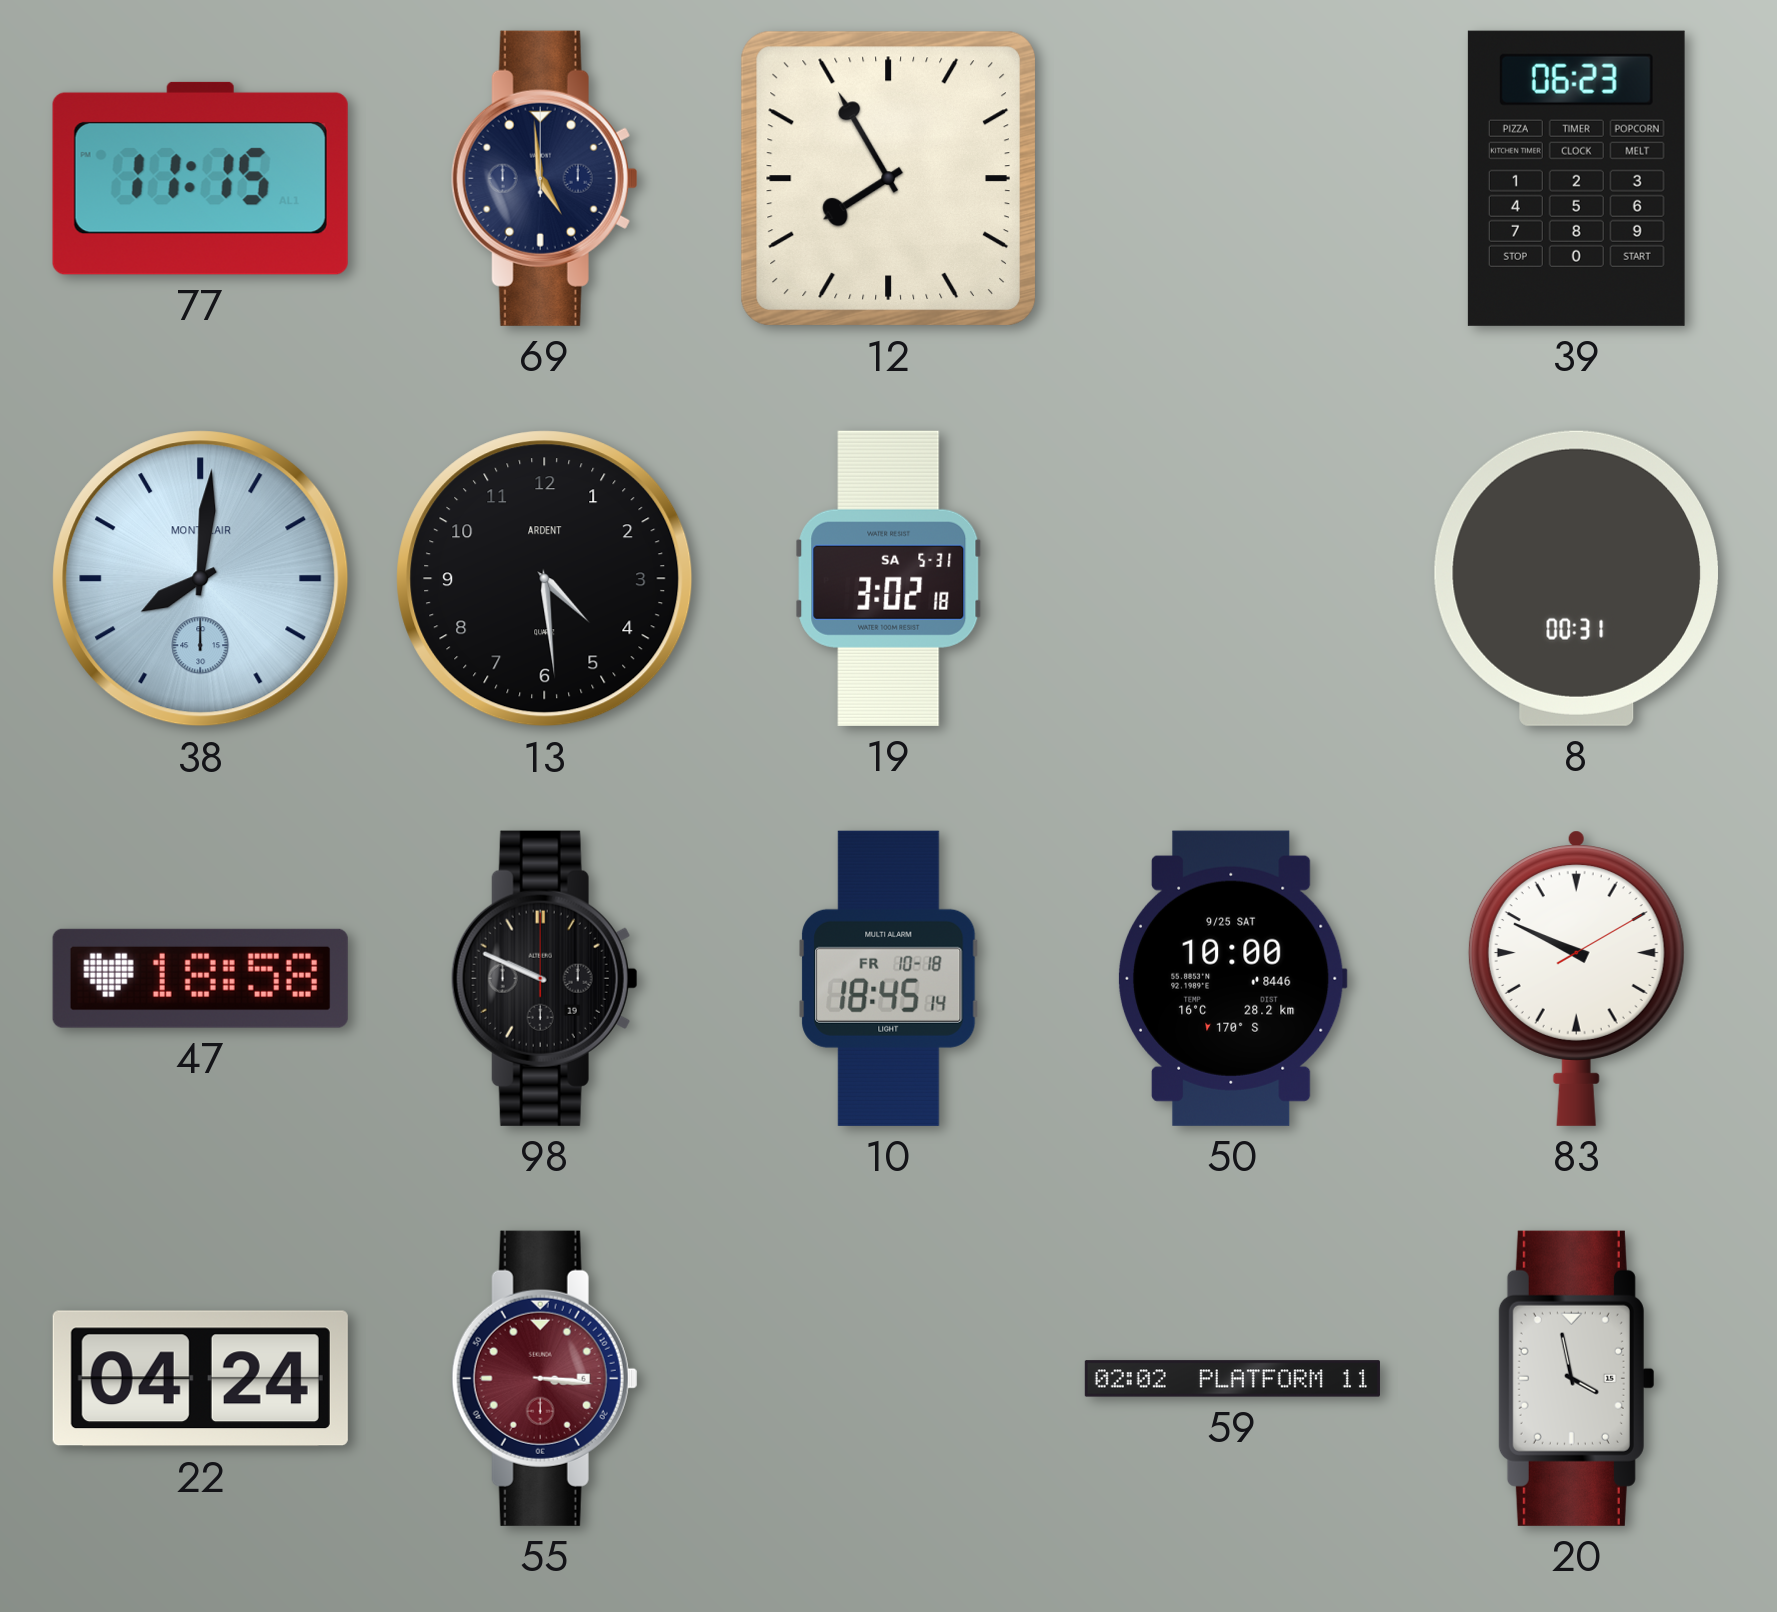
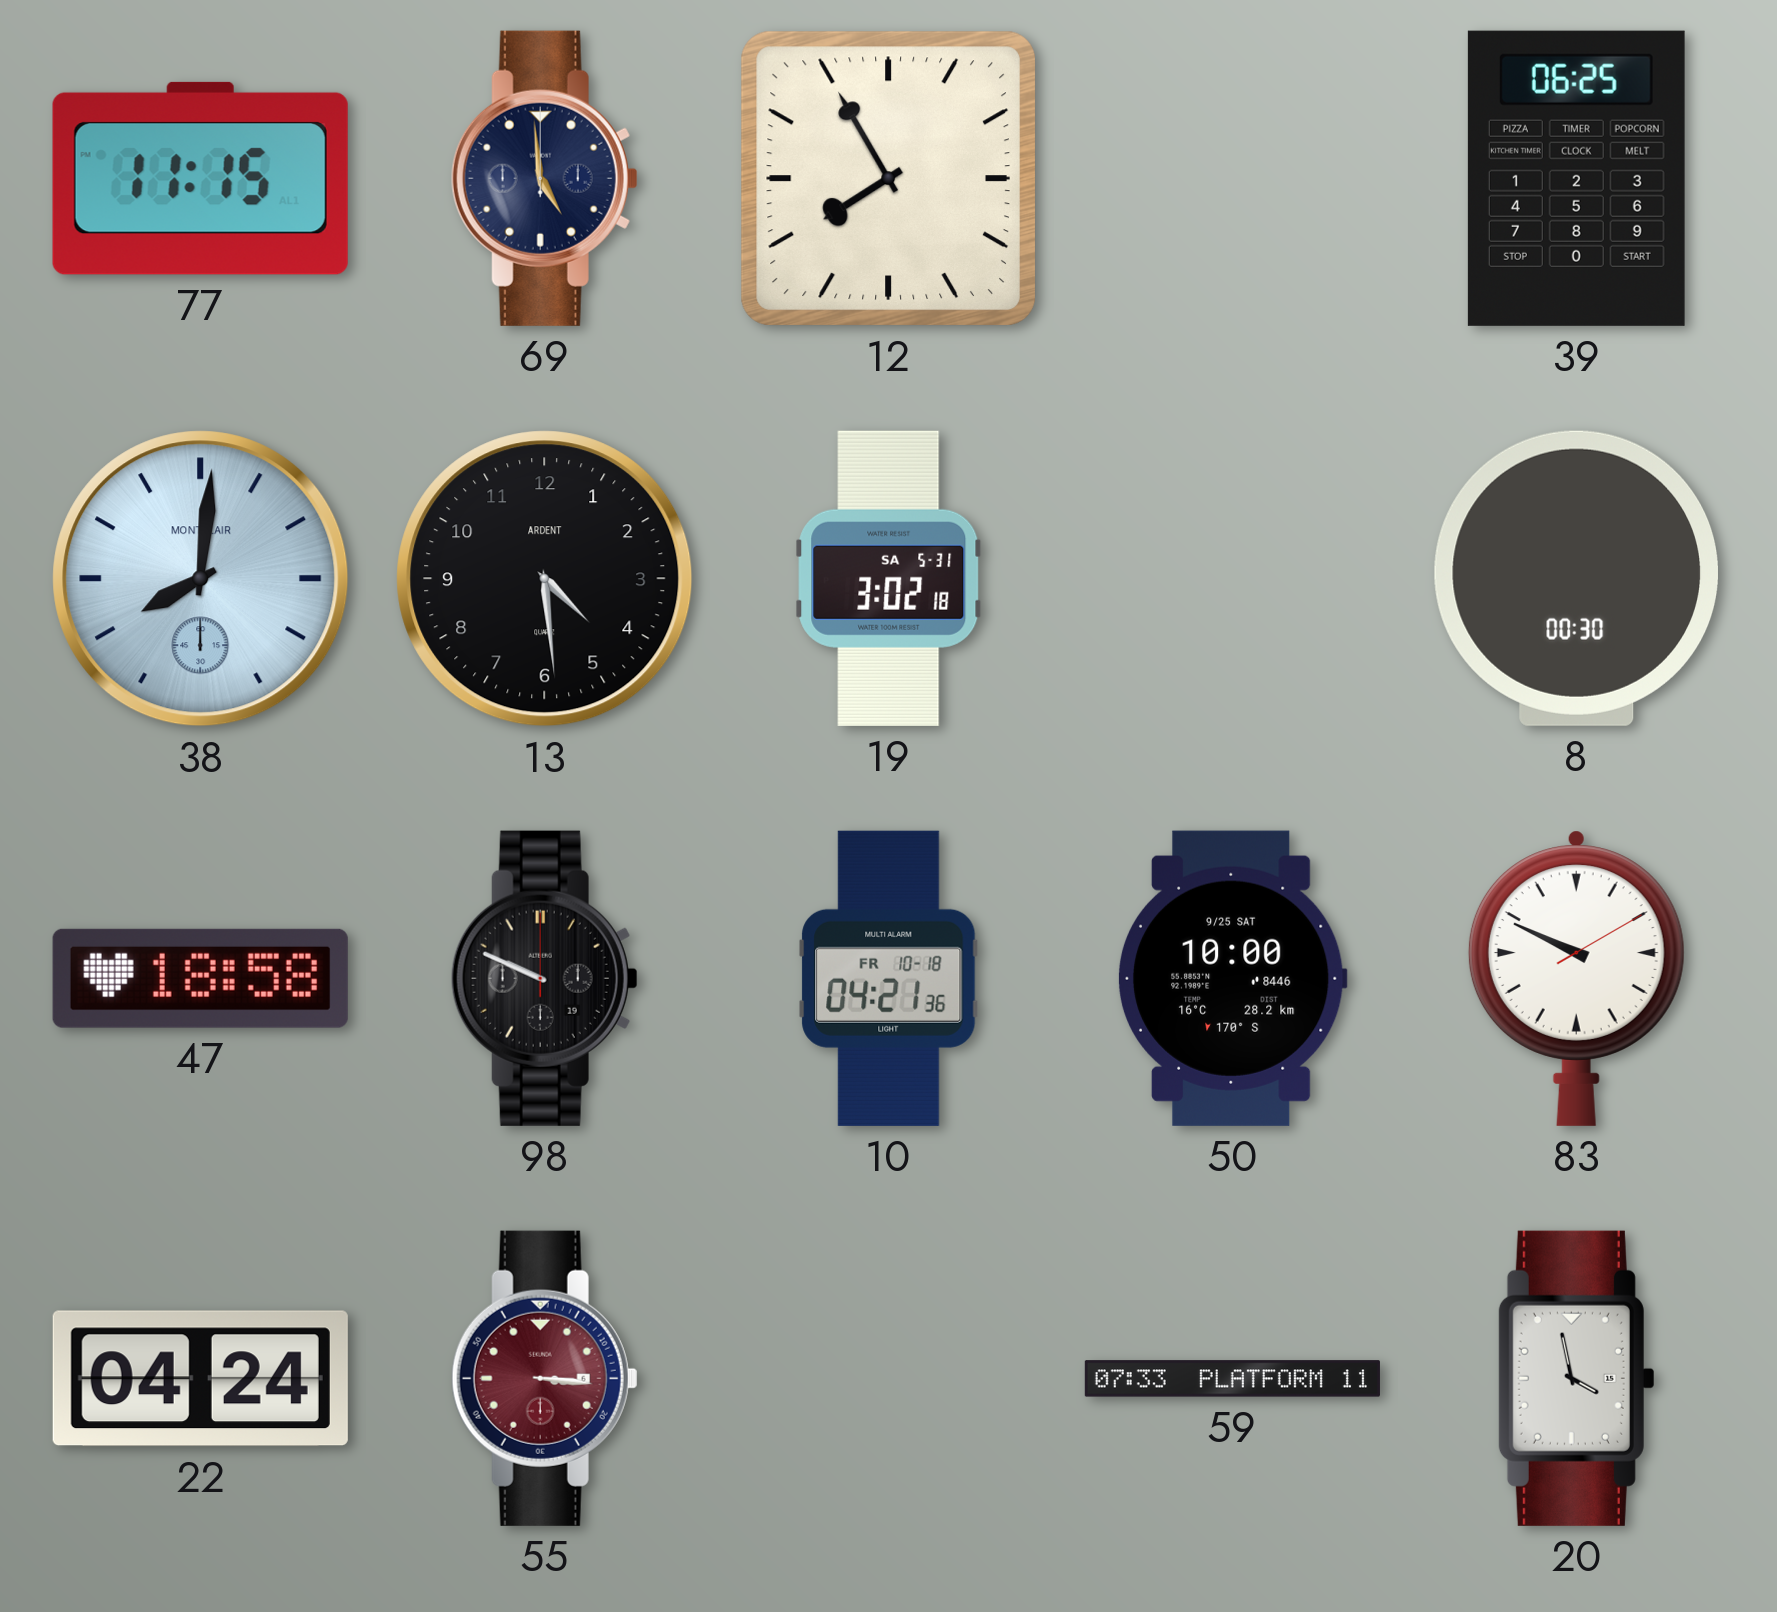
39: 06:23 -> 06:25
8: 00:31 -> 00:30
10: 18:45 -> 04:21
59: 02:02 -> 07:33
